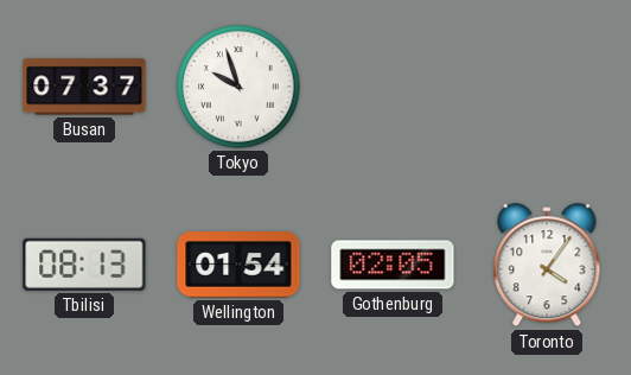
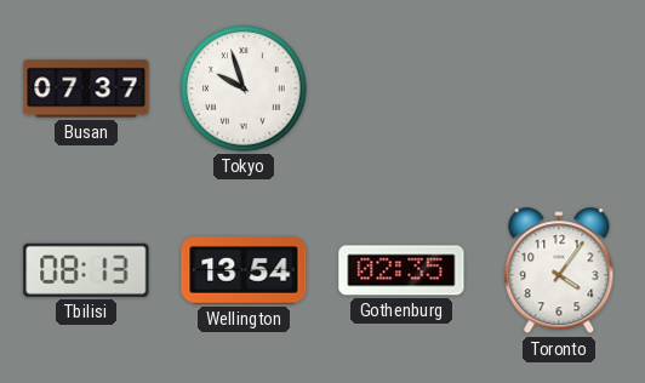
Wellington: 01:54 -> 13:54
Gothenburg: 02:05 -> 02:35
